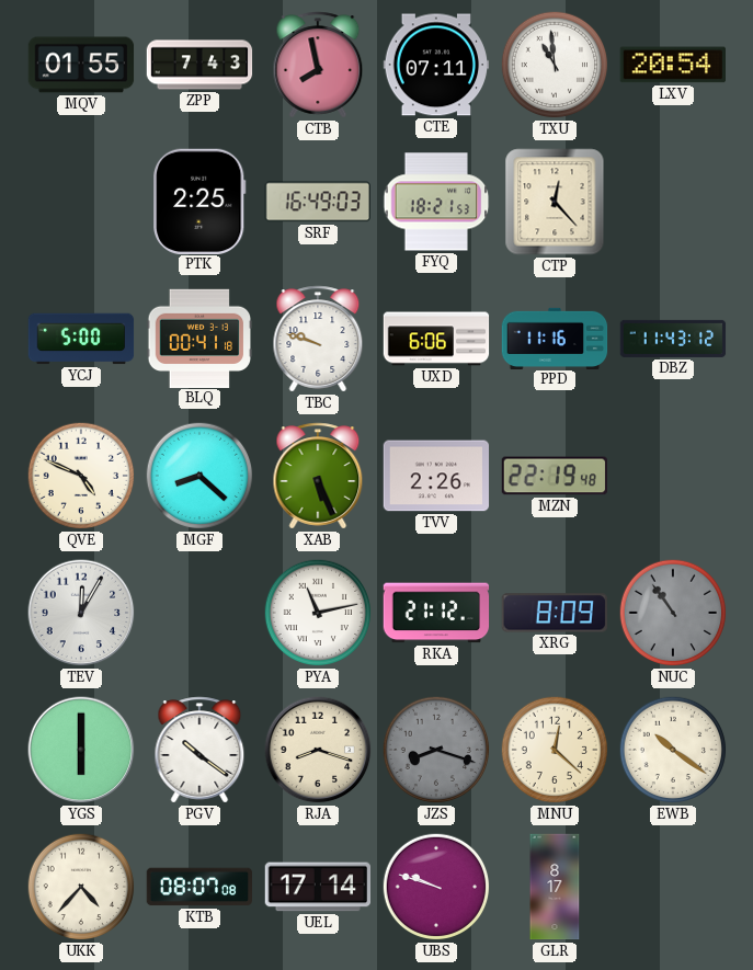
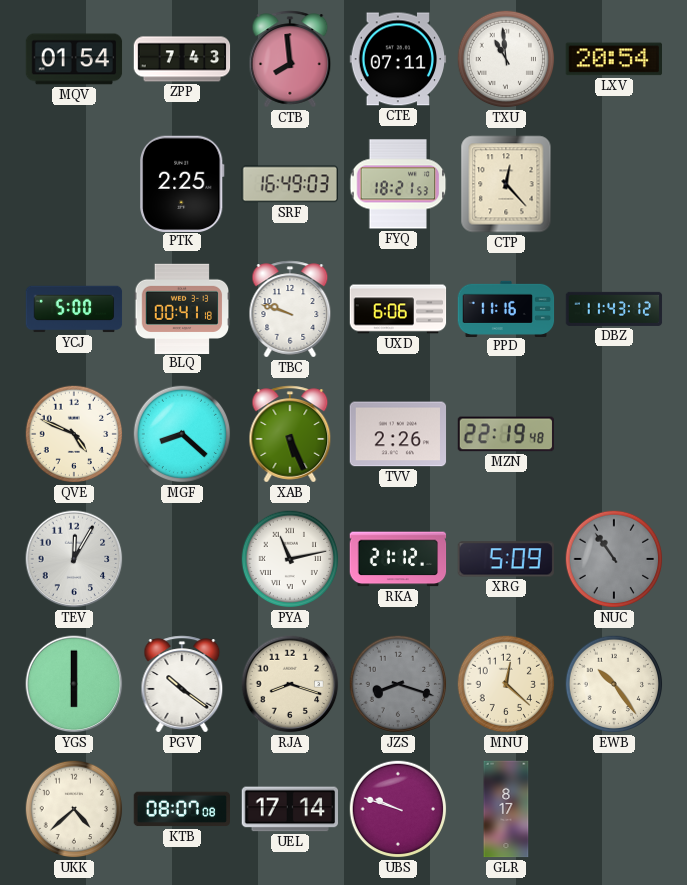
MQV: 01:55 -> 01:54
CTB: 7:58 -> 7:59
XRG: 8:09 -> 5:09
EWB: 10:21 -> 10:24
UKK: 4:37 -> 4:38
